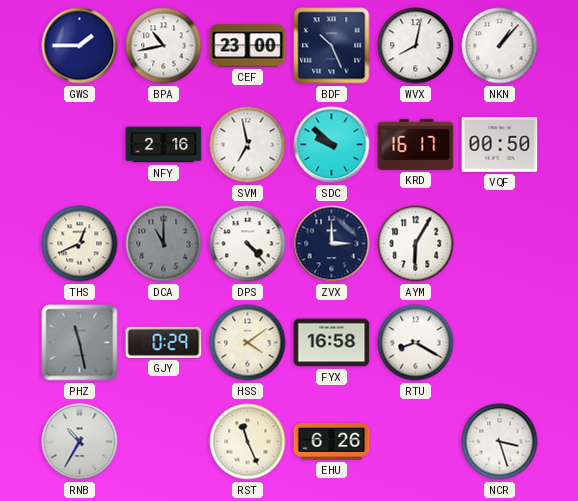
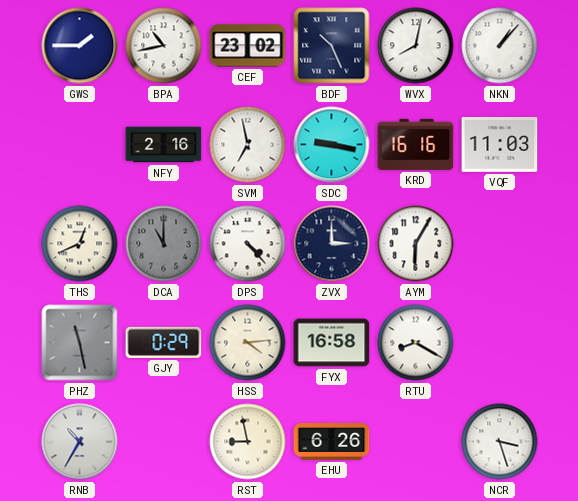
CEF: 23:00 -> 23:02
SDC: 9:52 -> 9:17
KRD: 16:17 -> 16:16
VQF: 00:50 -> 11:03
HSS: 4:09 -> 4:14
RST: 11:26 -> 8:58
